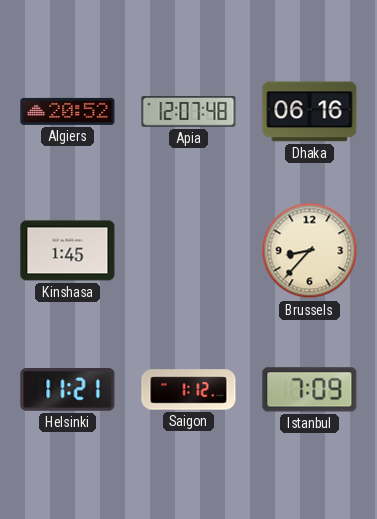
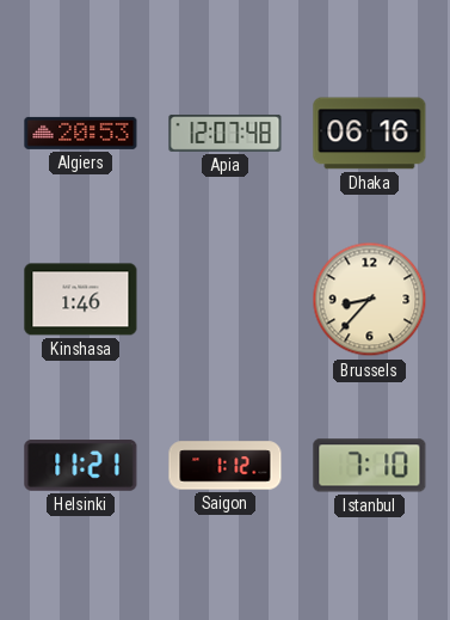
Algiers: 20:52 -> 20:53
Kinshasa: 1:45 -> 1:46
Istanbul: 7:09 -> 7:10
